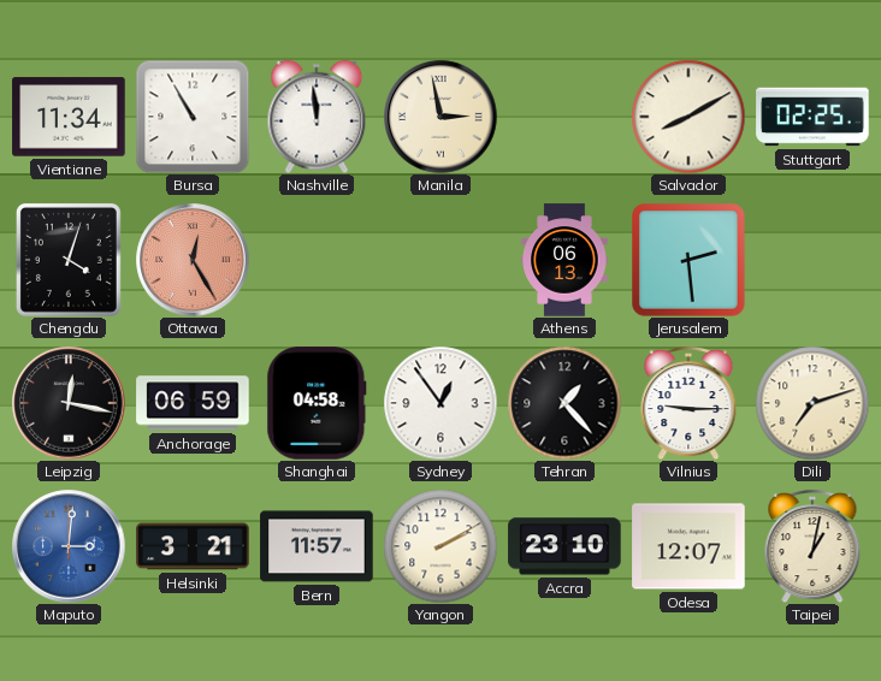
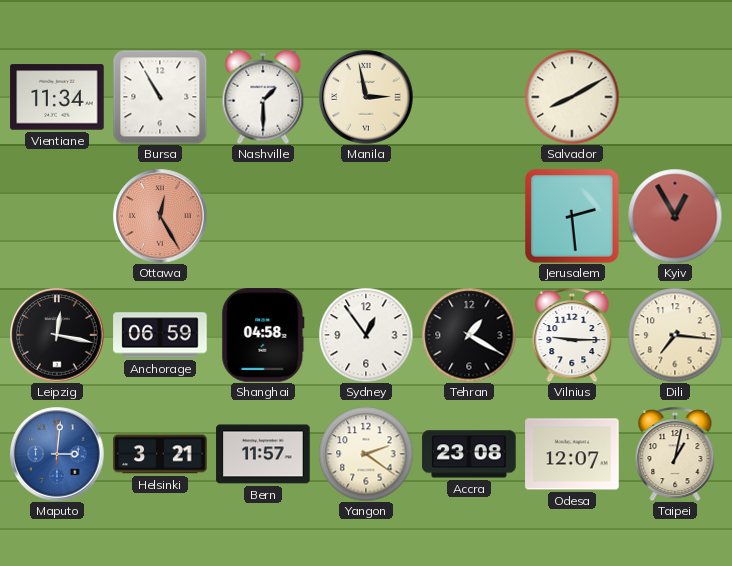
Nashville: 11:59 -> 1:30
Stuttgart: 02:25 -> none
Chengdu: 4:03 -> none
Athens: 06:13 -> none
Kyiv: none -> 12:55
Tehran: 1:23 -> 1:20
Dili: 7:12 -> 7:16
Yangon: 2:10 -> 2:21
Accra: 23:10 -> 23:08
